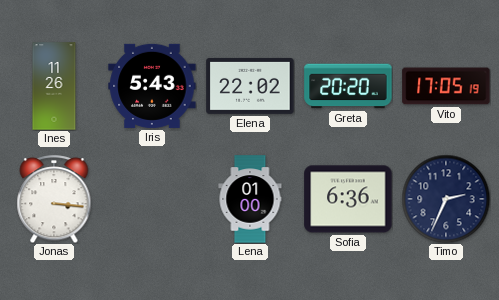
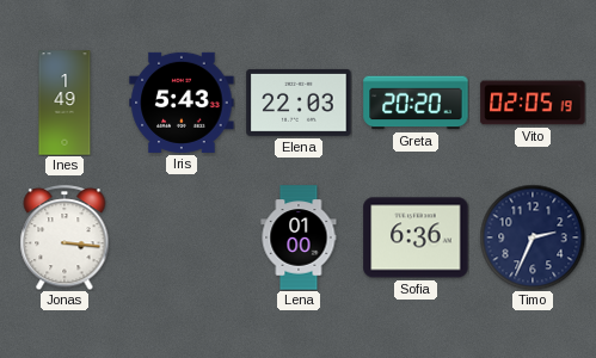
Ines: 11:26 -> 1:49
Elena: 22:02 -> 22:03
Vito: 17:05 -> 02:05
